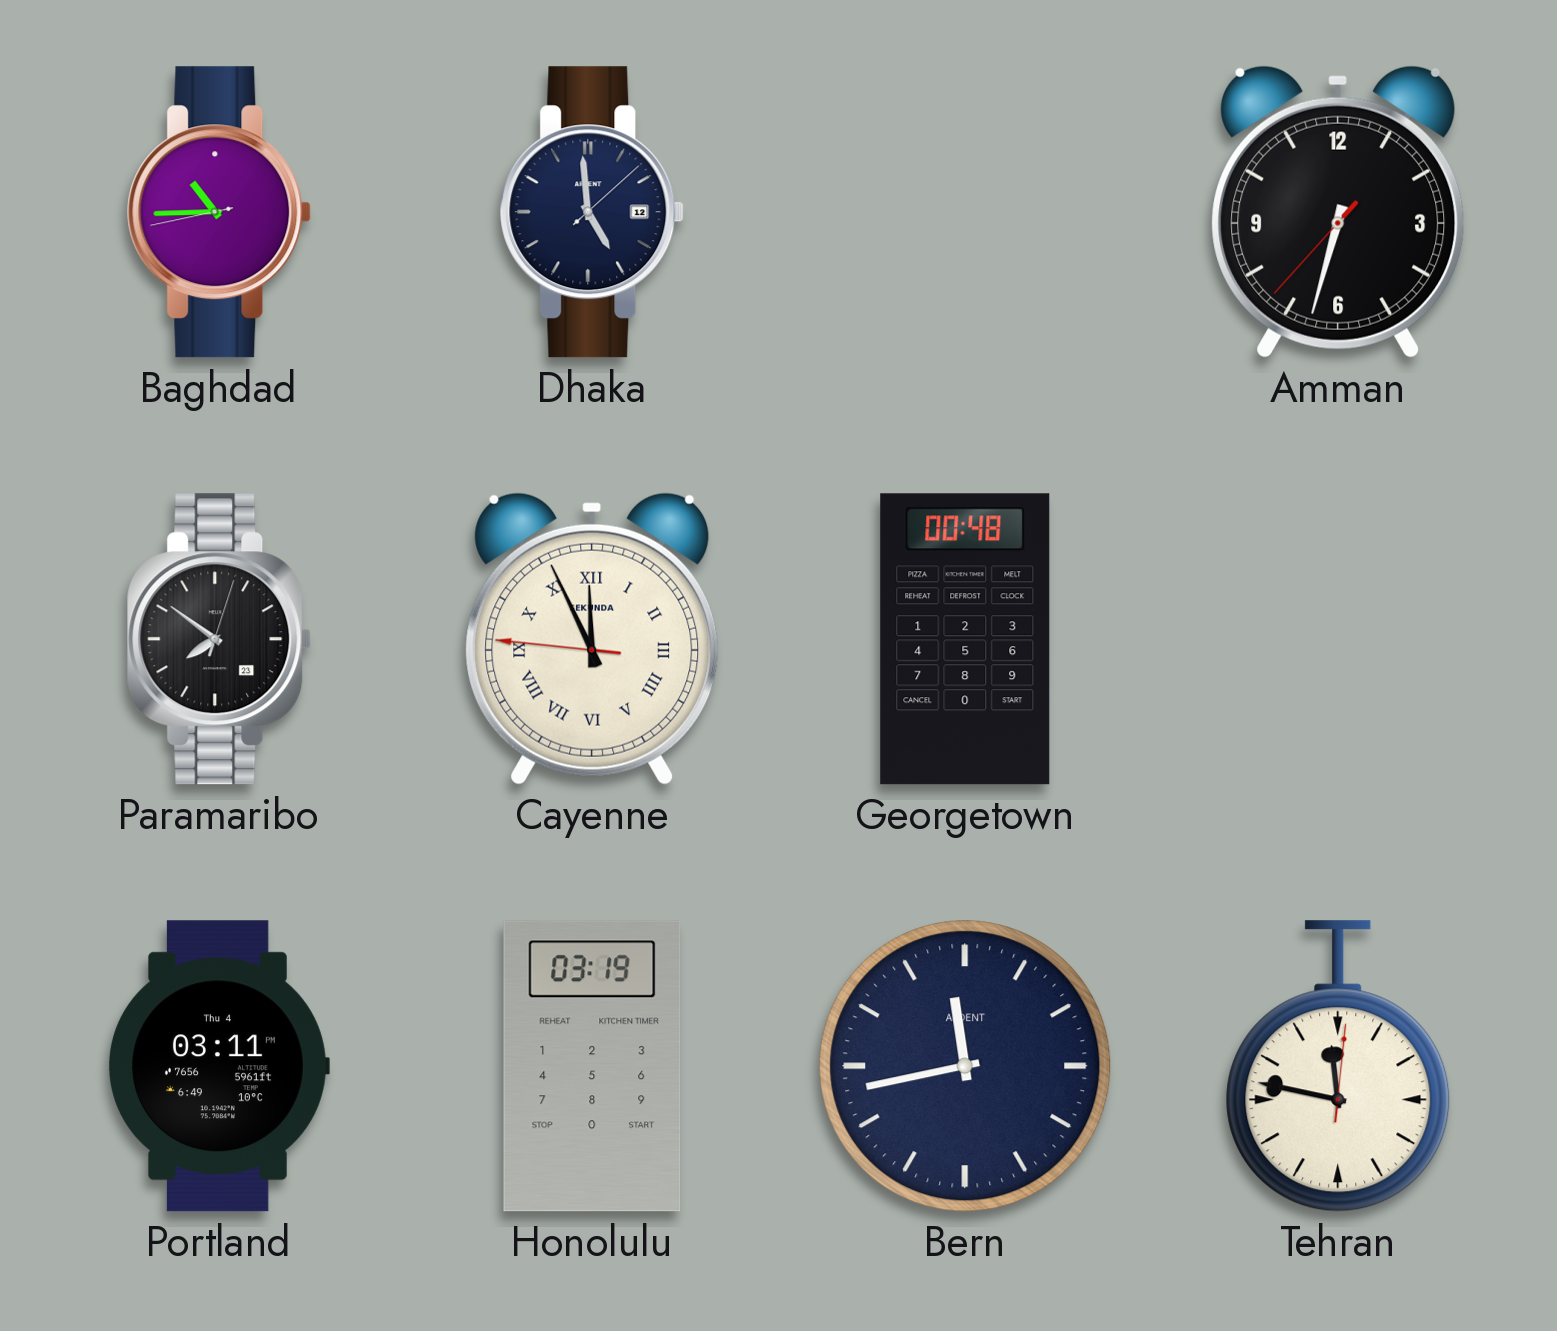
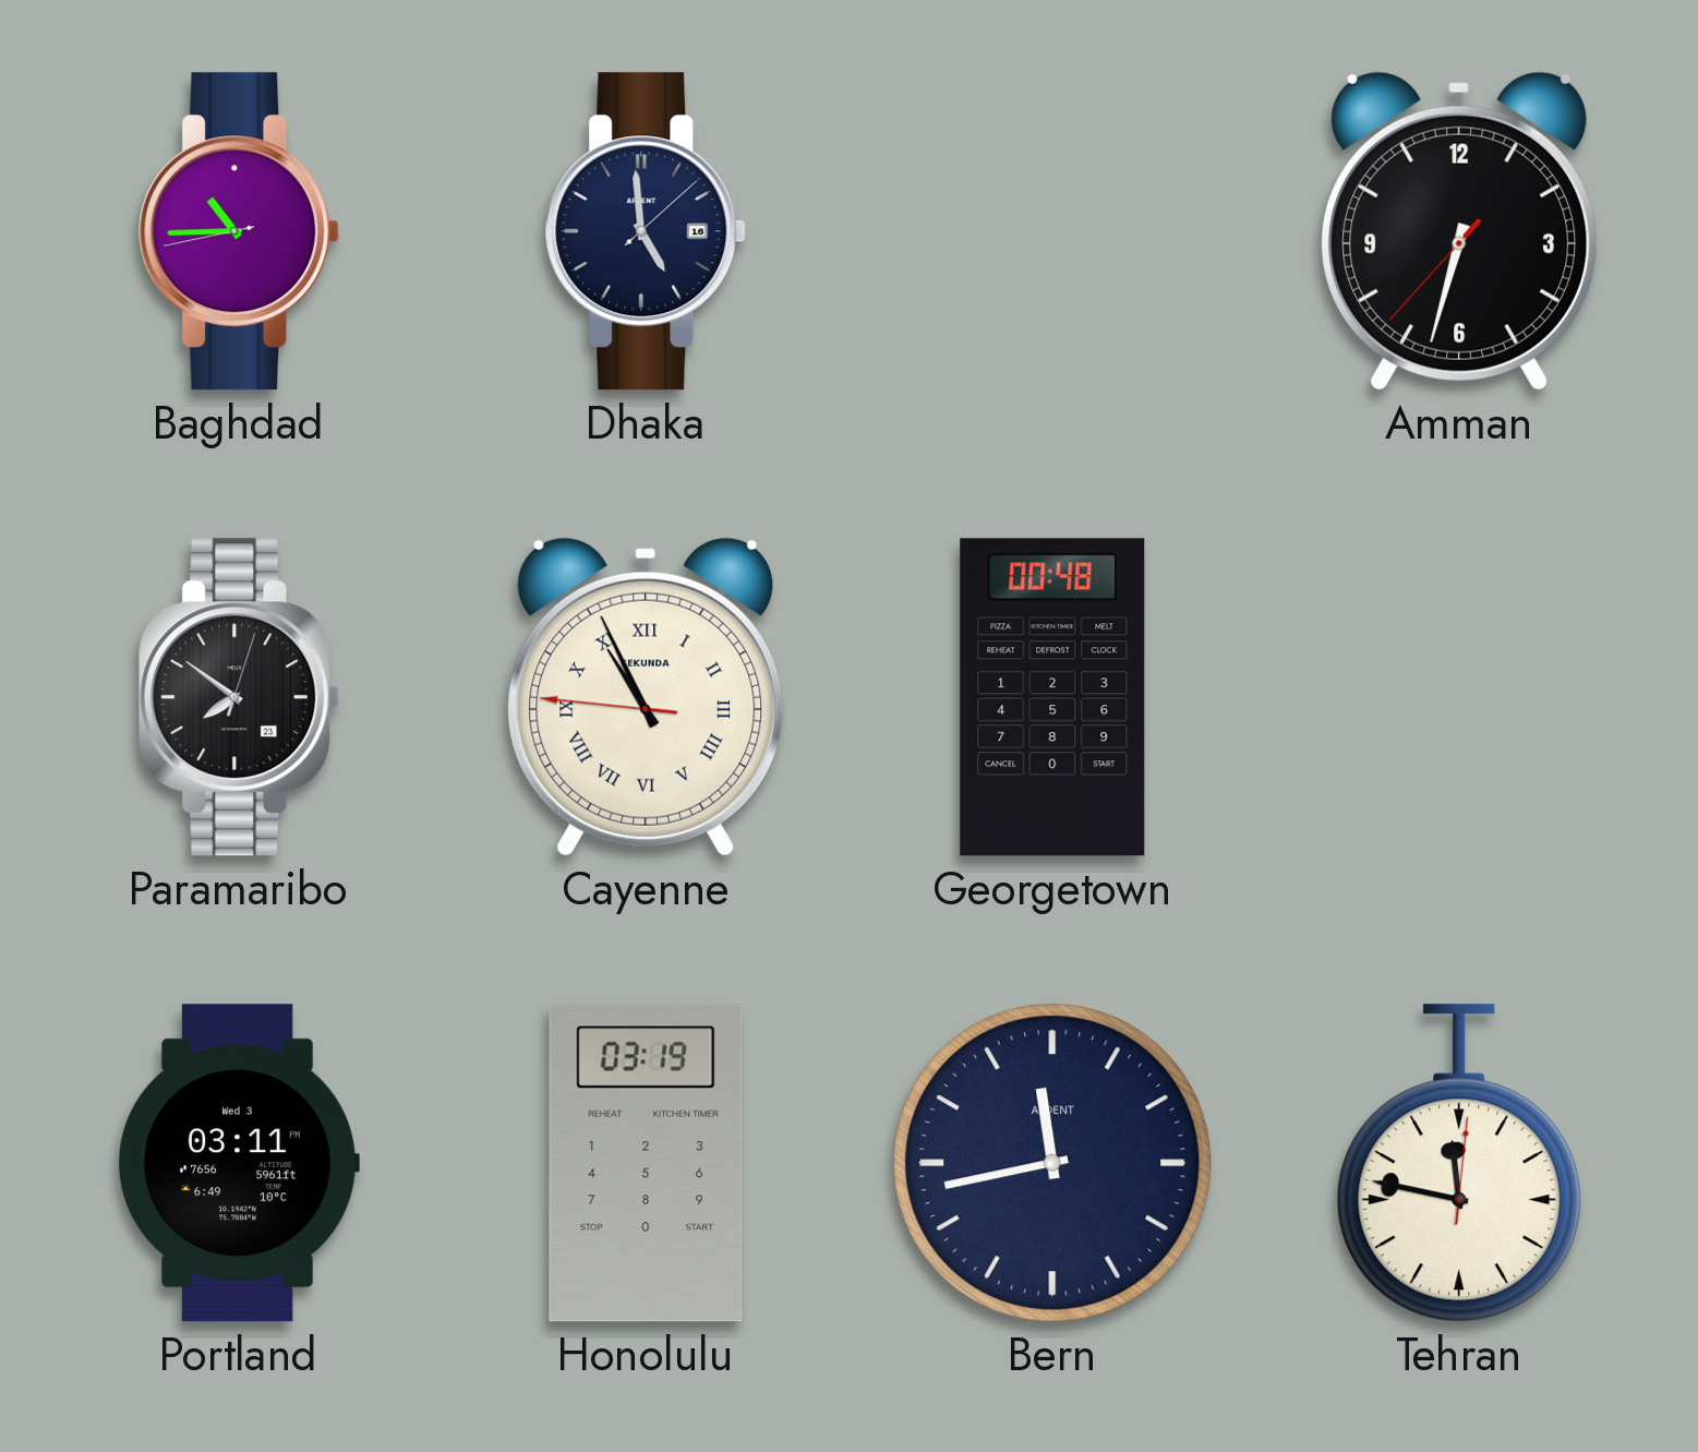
Dhaka date: 12 -> 16
Cayenne: 11:55 -> 10:55
Portland date: Thu 4 -> Wed 3
